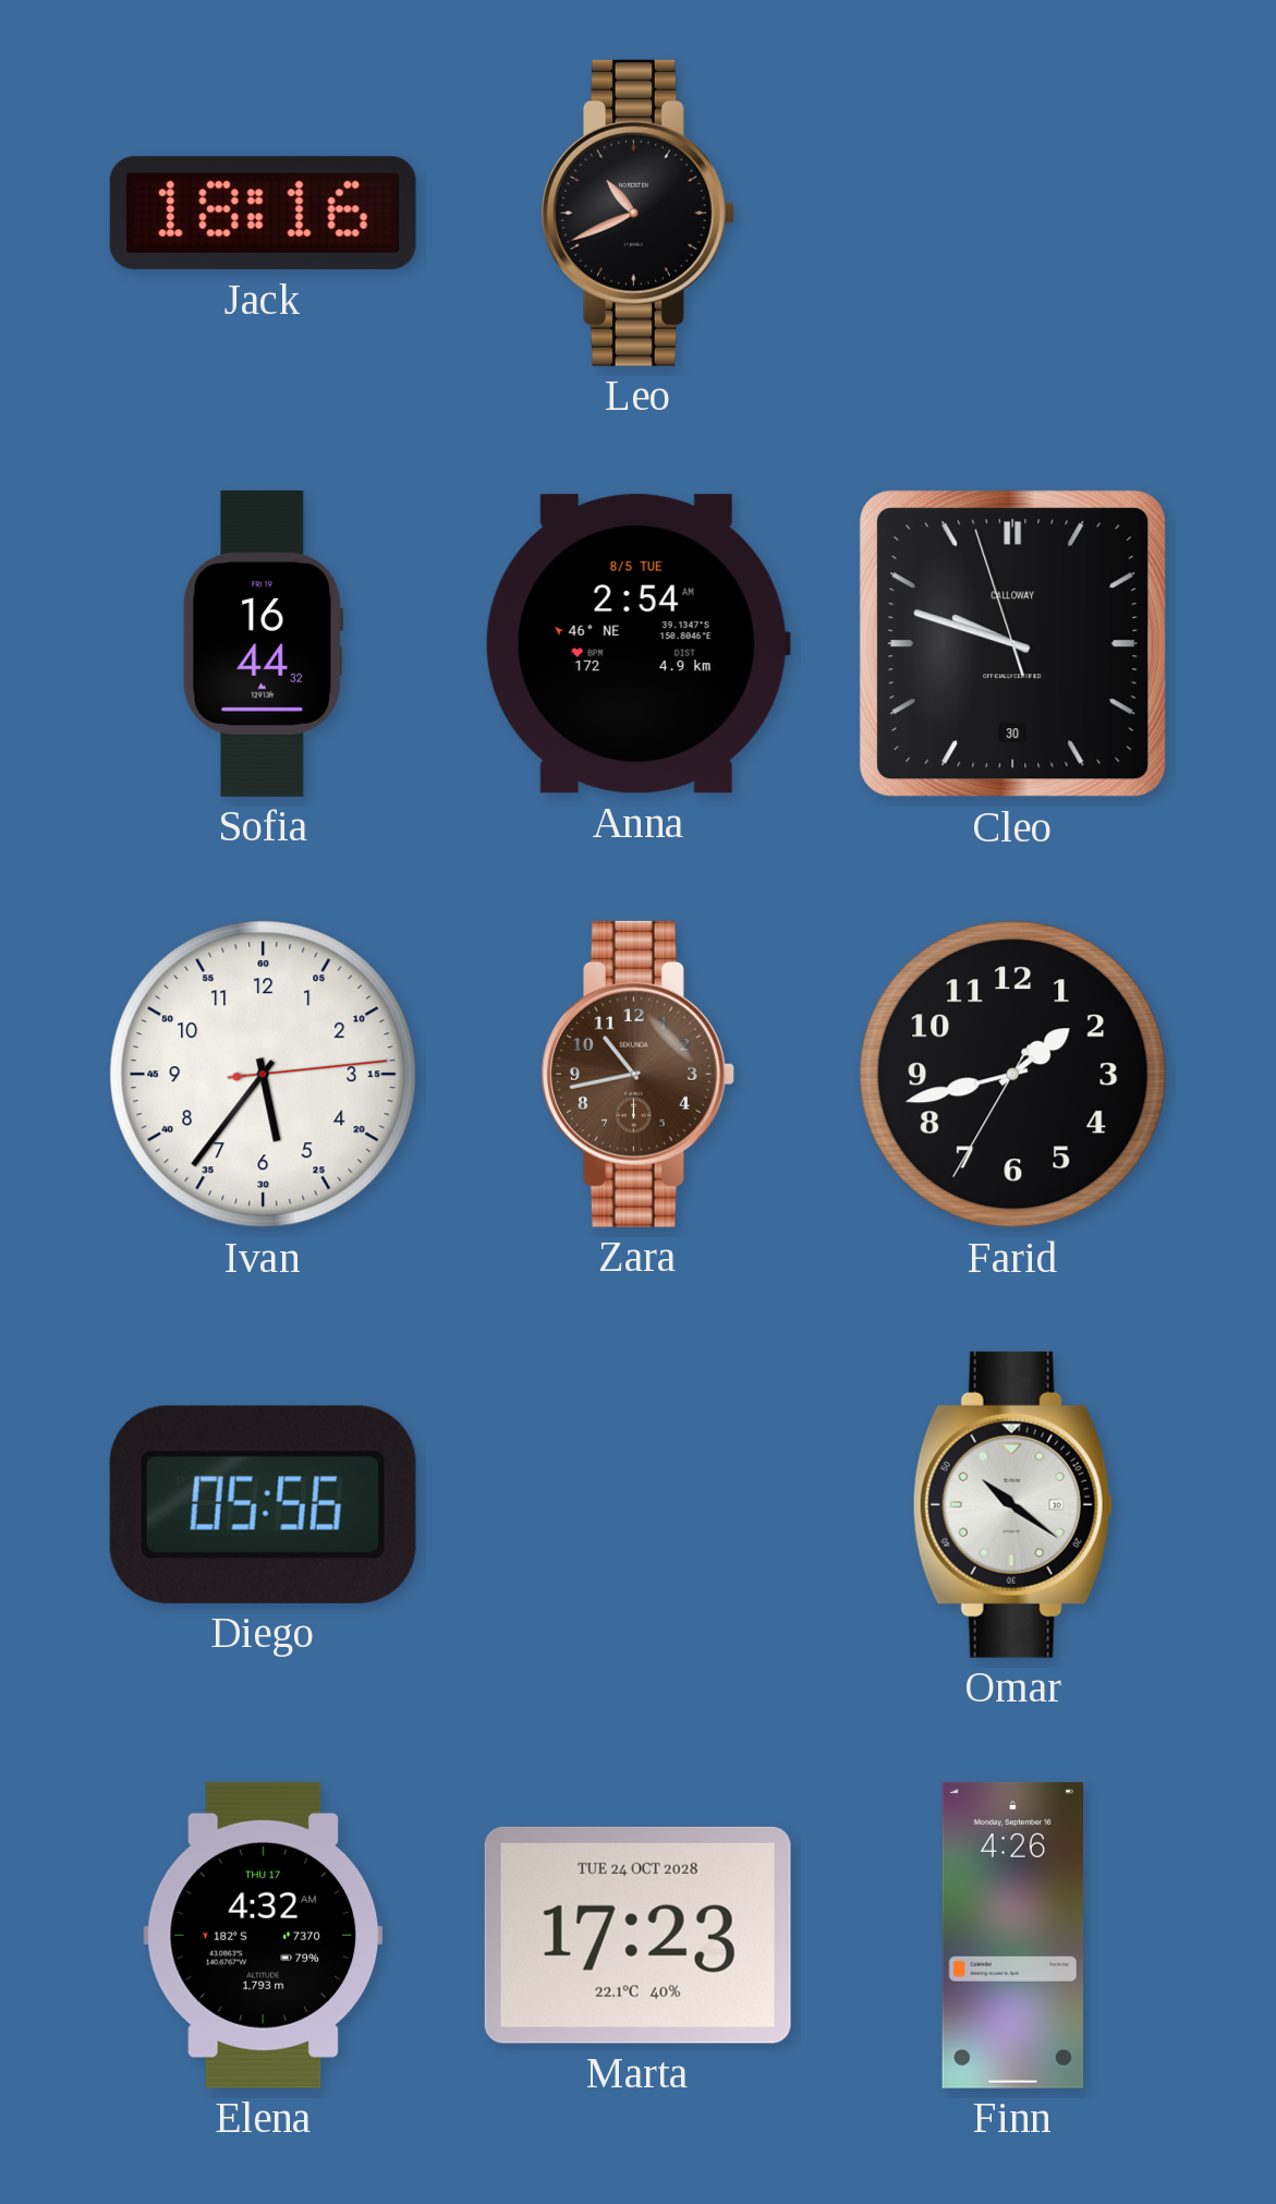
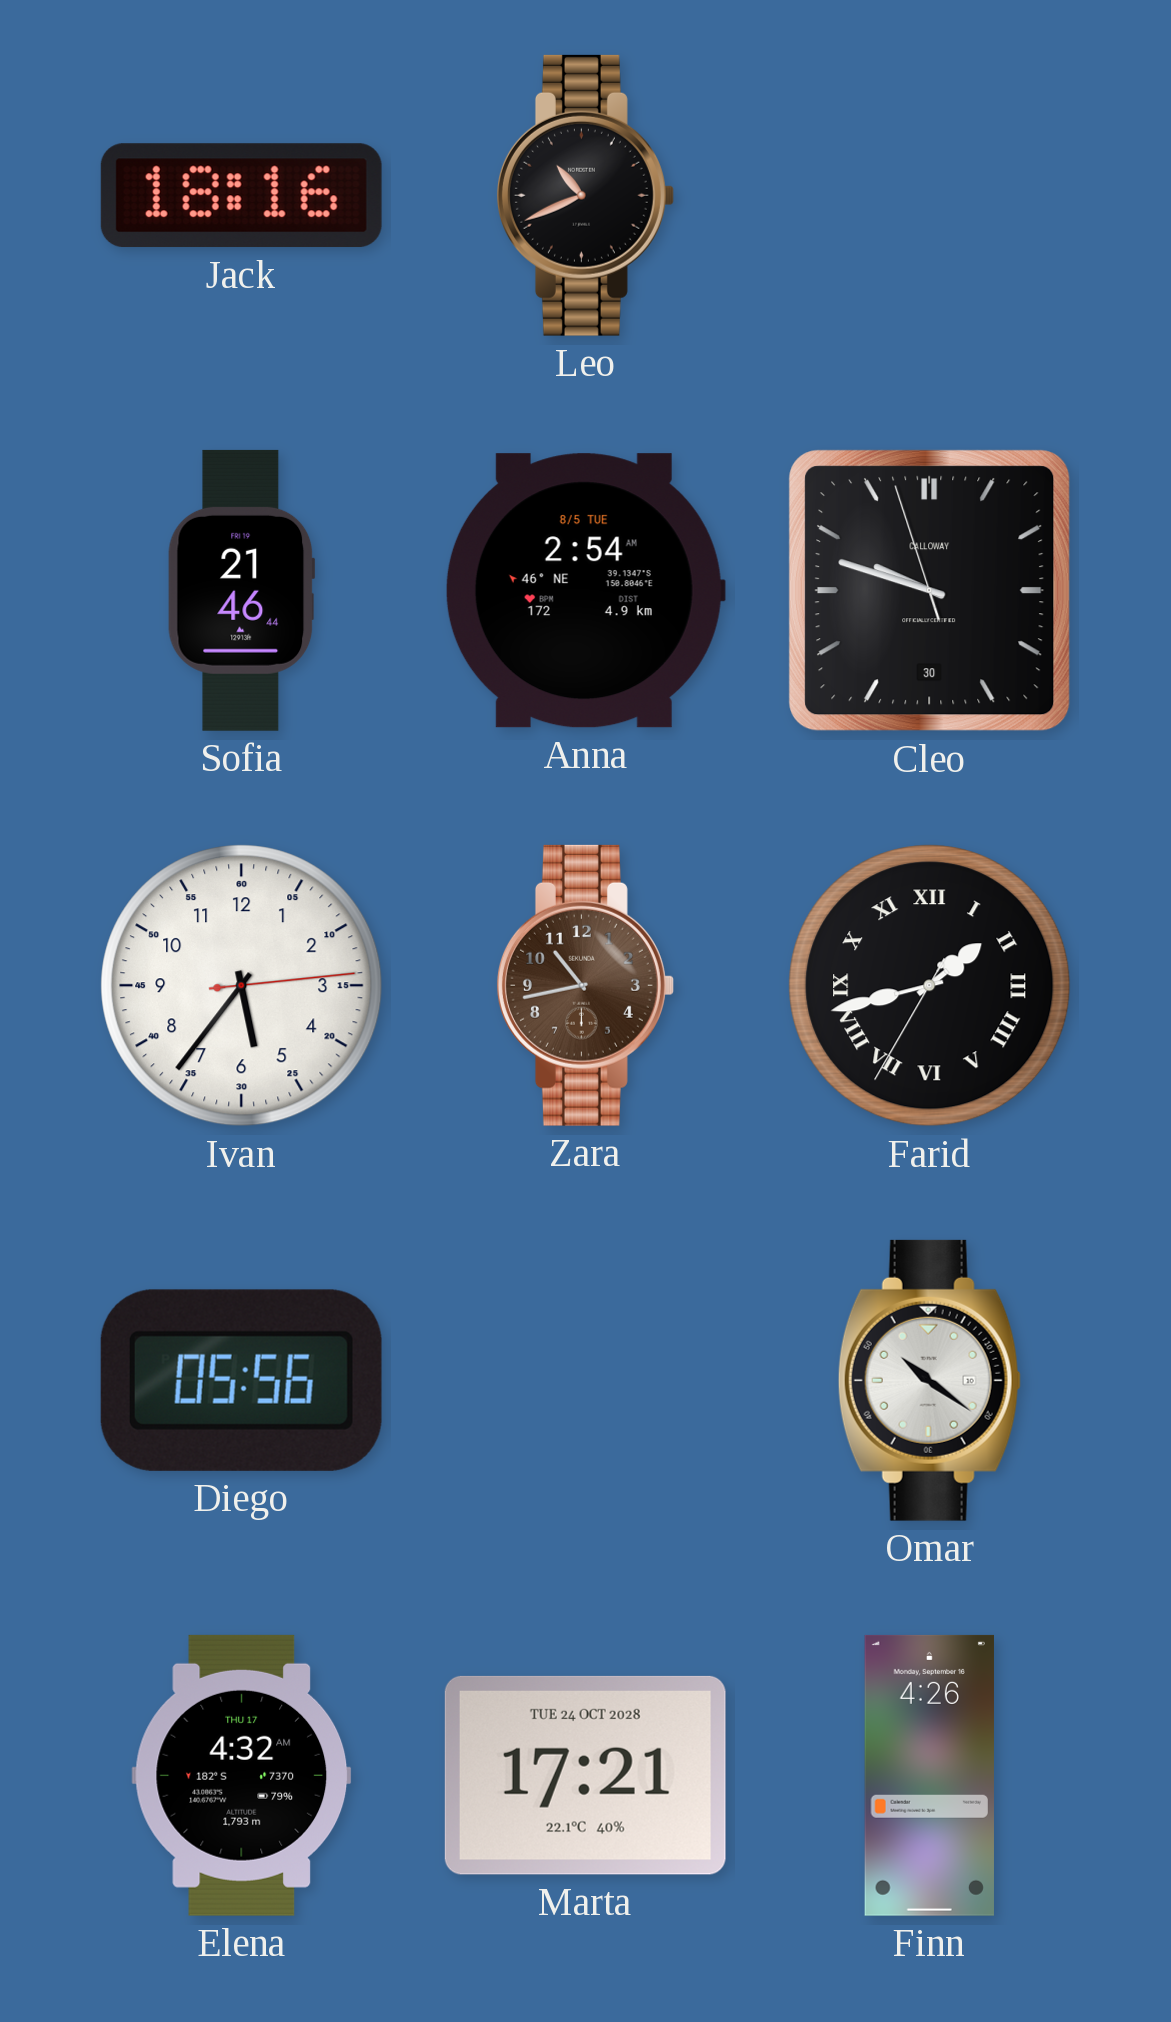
Sofia: 16:44 -> 21:46
Farid numerals: Arabic -> Roman
Marta: 17:23 -> 17:21
